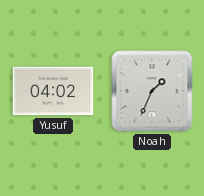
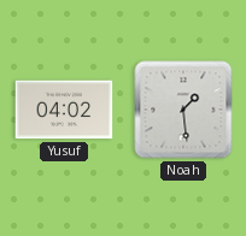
Noah: 1:34 -> 1:29
